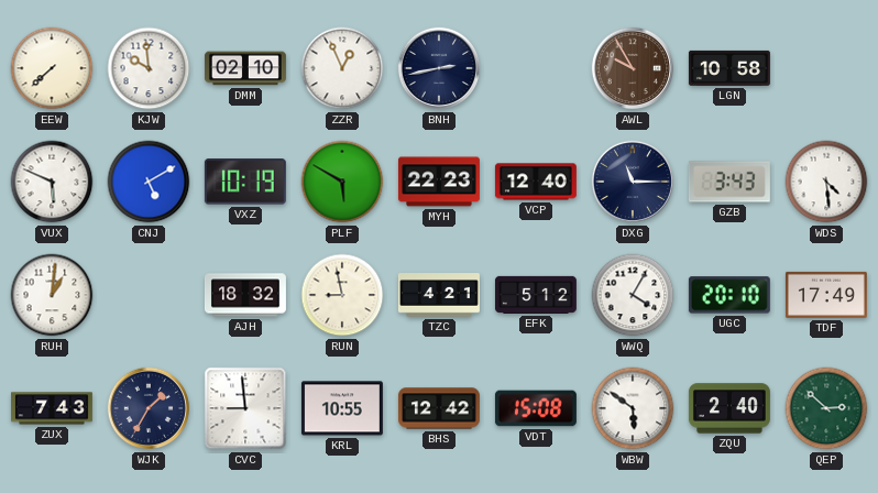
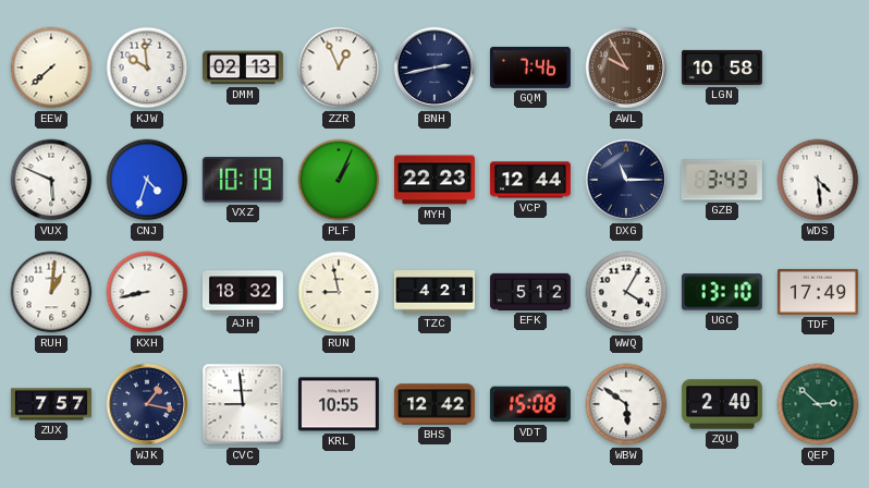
DMM: 02:10 -> 02:13
GQM: none -> 7:46
CNJ: 5:10 -> 4:33
PLF: 5:50 -> 1:04
VCP: 12:40 -> 12:44
KXH: none -> 8:43
UGC: 20:10 -> 13:10
ZUX: 7:43 -> 7:57
WJK: 1:35 -> 1:17
